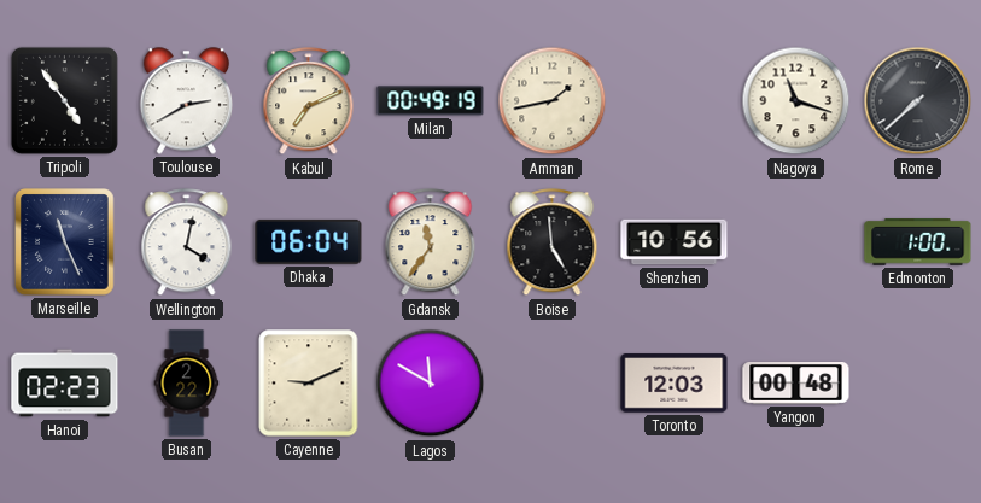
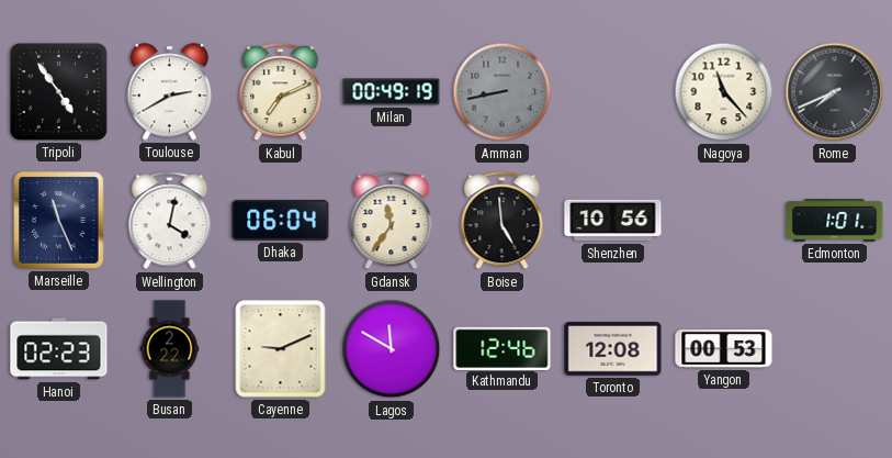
Amman: 1:43 -> 8:43
Amman dial: cream -> grey
Nagoya: 11:18 -> 11:23
Rome: 7:38 -> 7:41
Edmonton: 1:00 -> 1:01
Kathmandu: none -> 12:46
Toronto: 12:03 -> 12:08
Yangon: 00:48 -> 00:53
